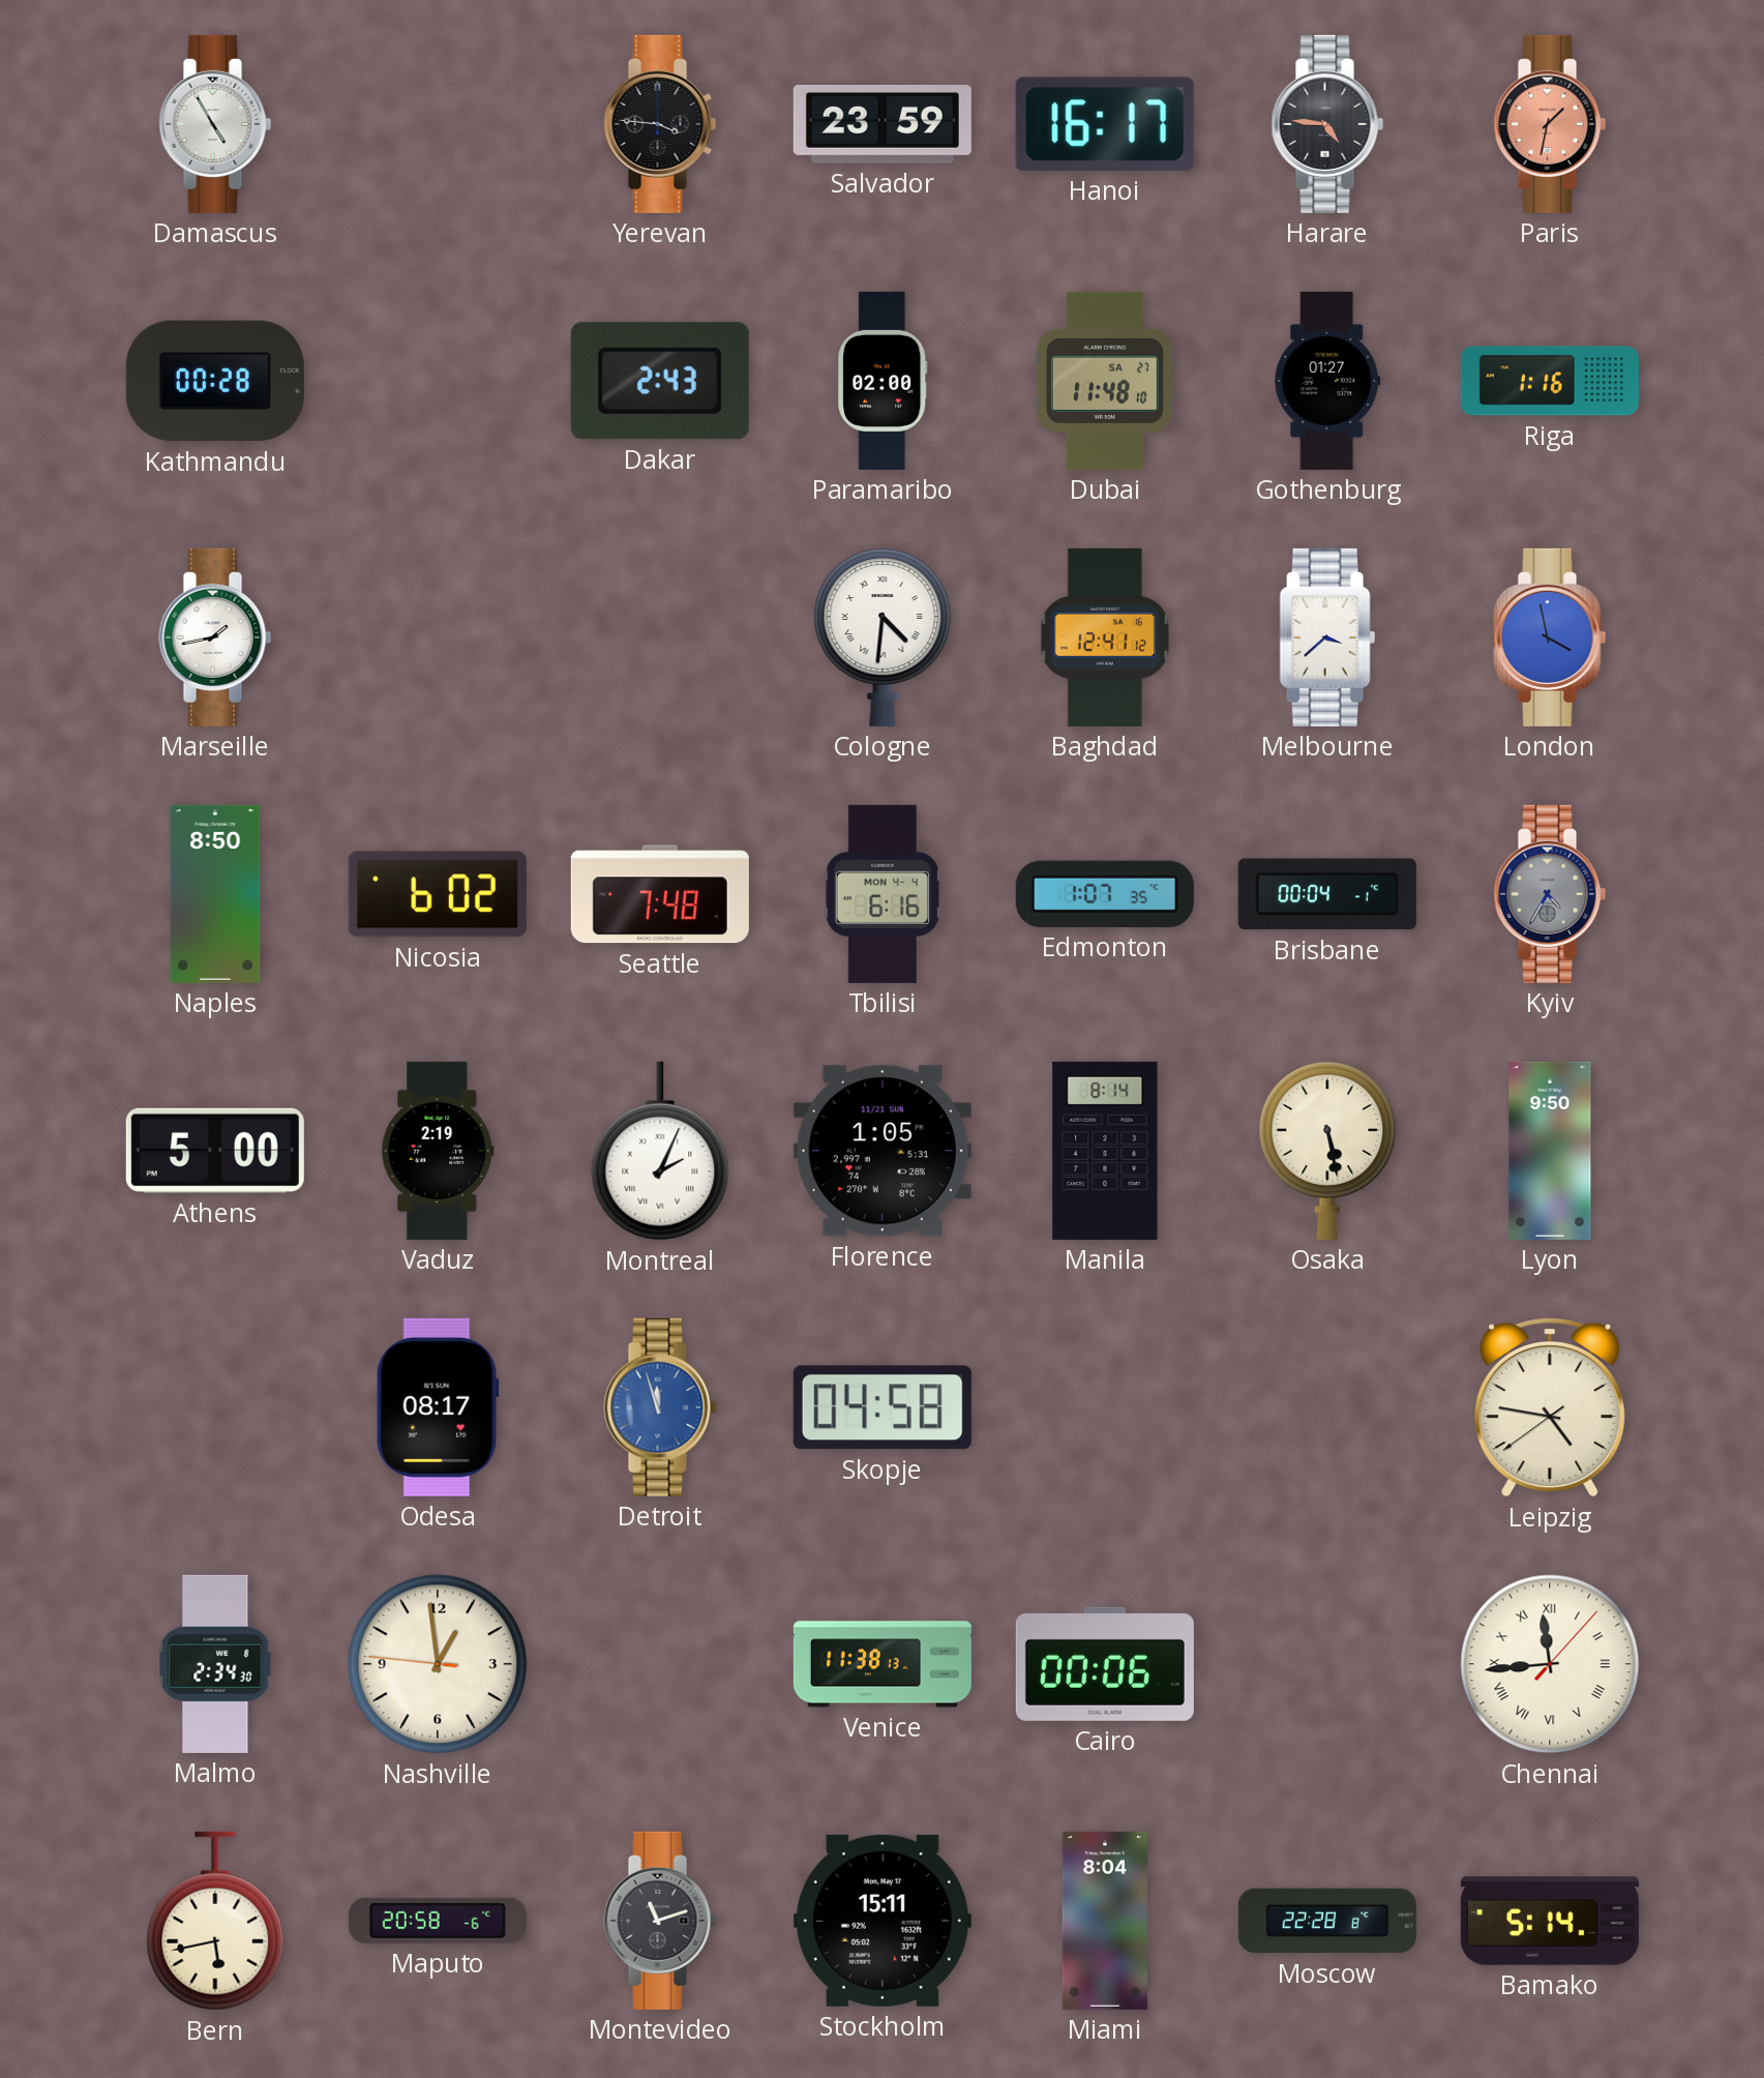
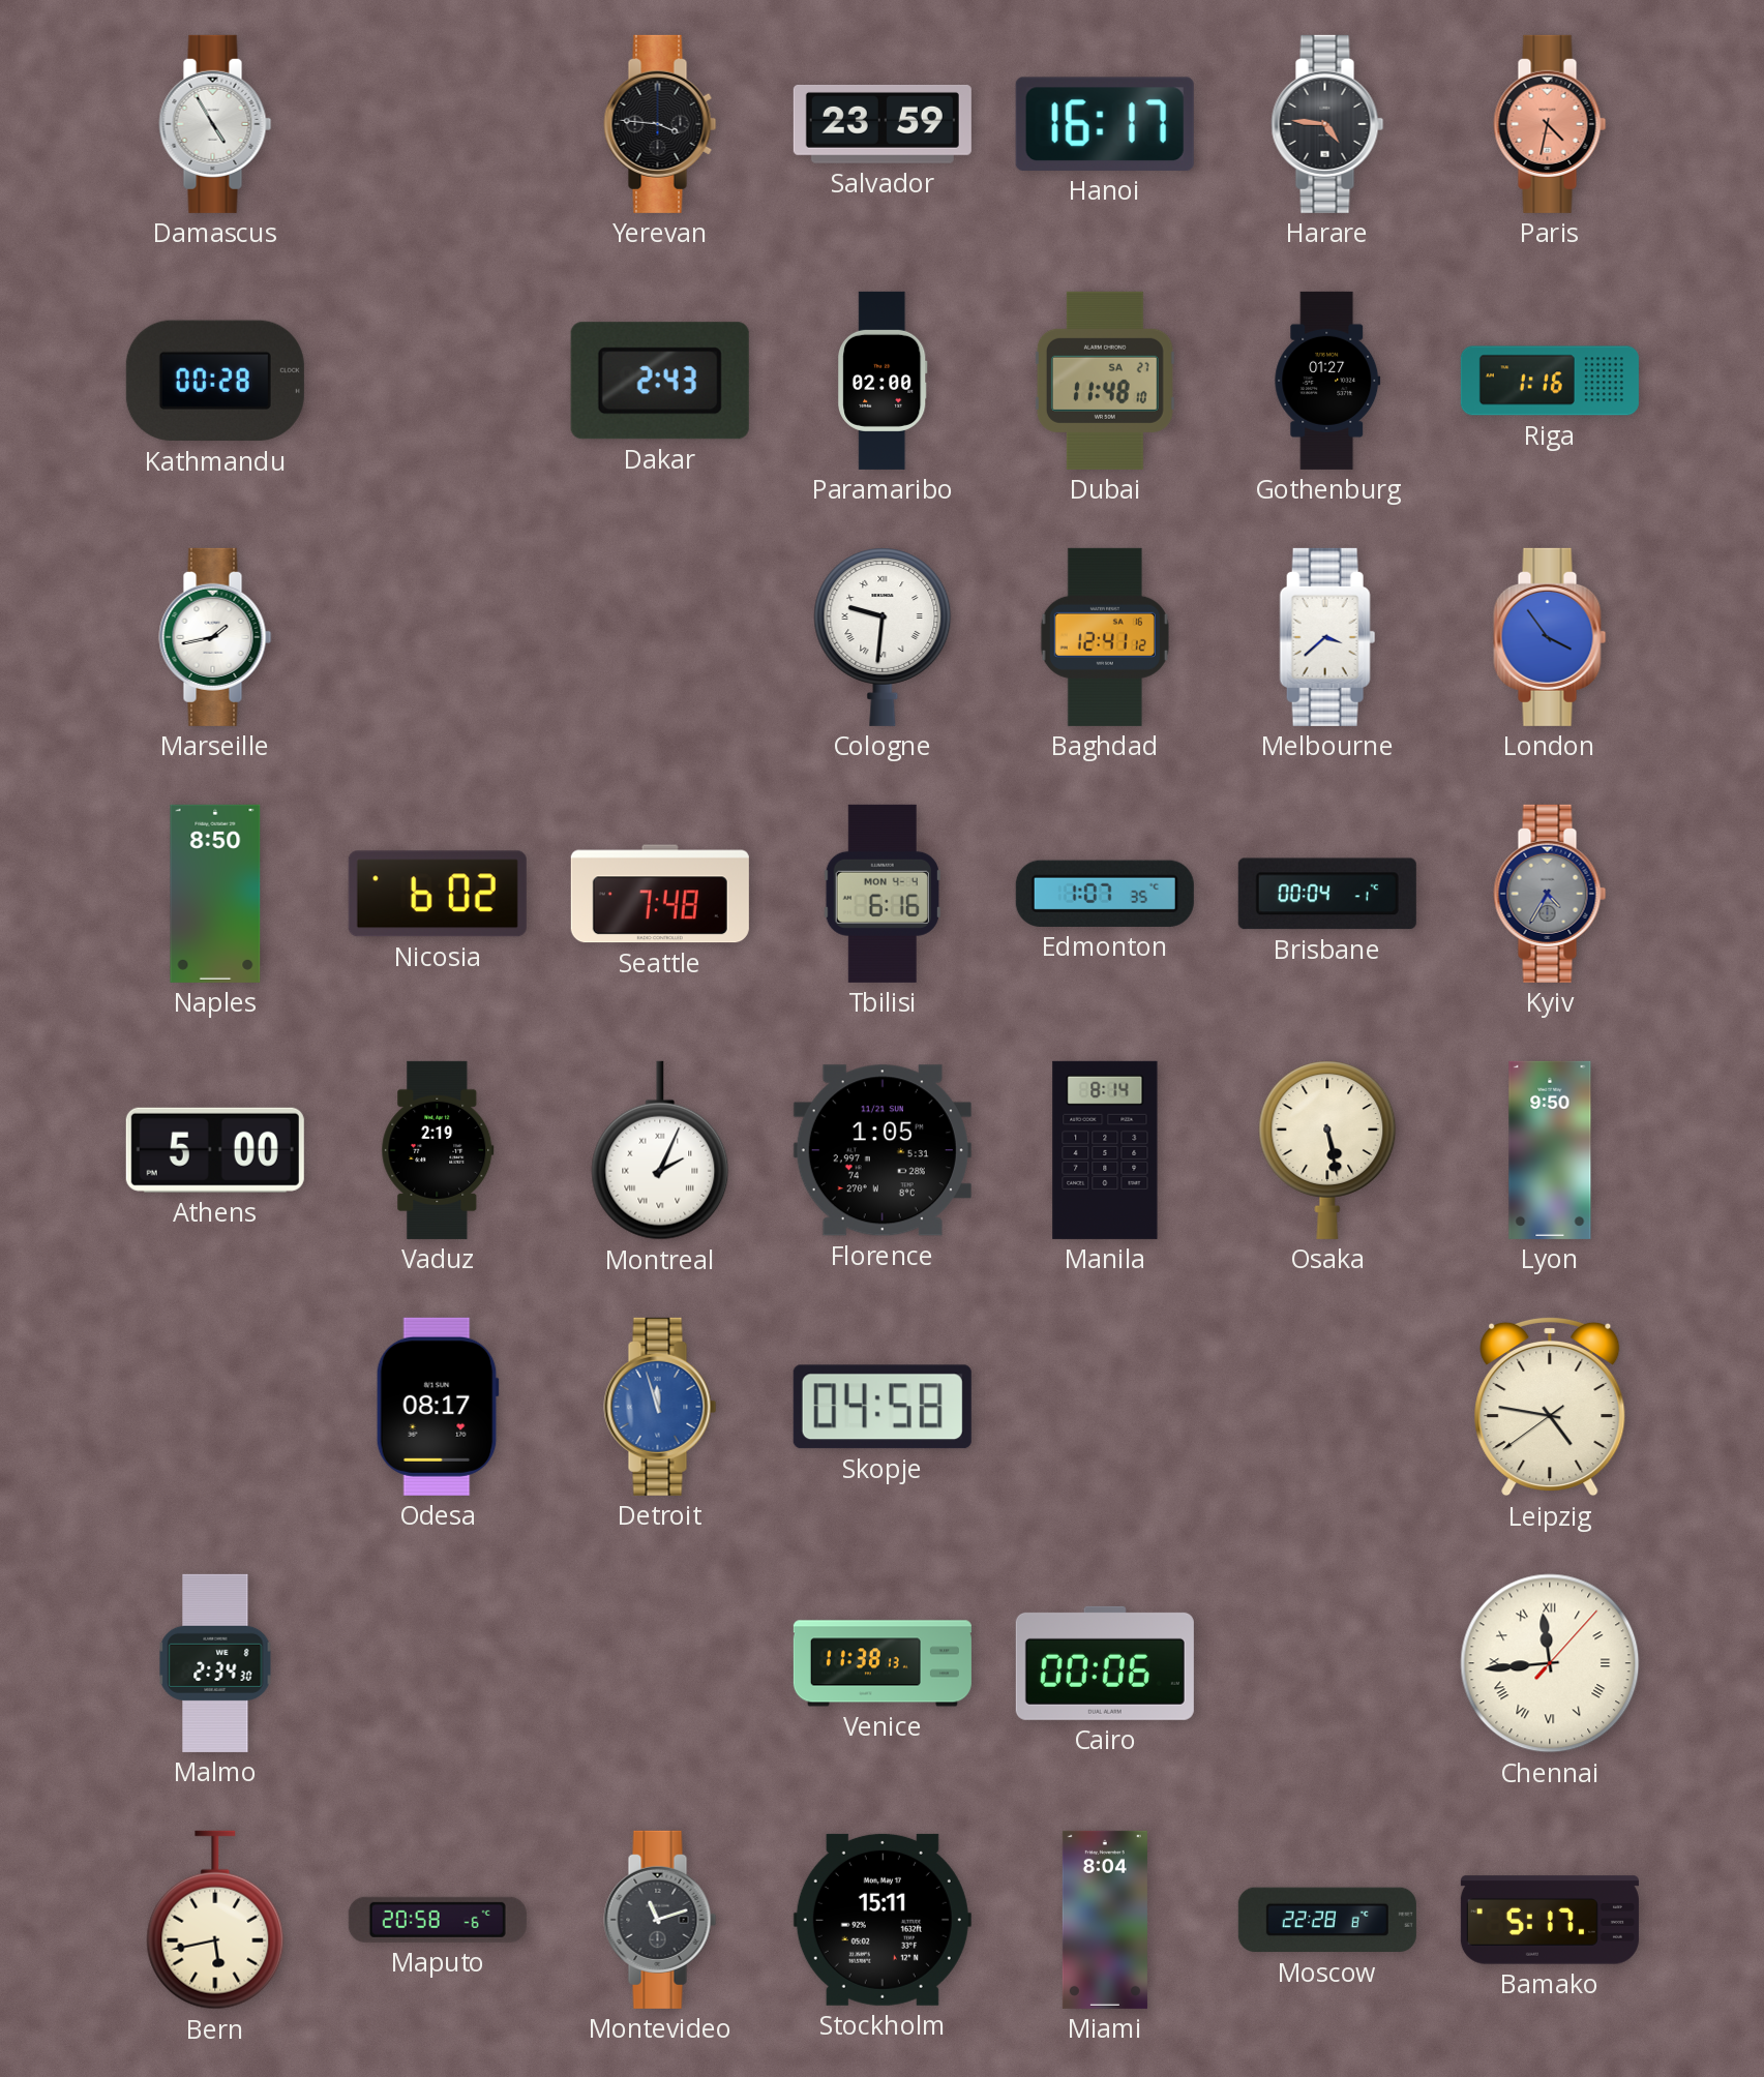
Paris: 1:32 -> 4:32
Cologne: 4:31 -> 9:31
London: 3:58 -> 3:54
Nashville: 12:58 -> none
Bamako: 5:14 -> 5:17
